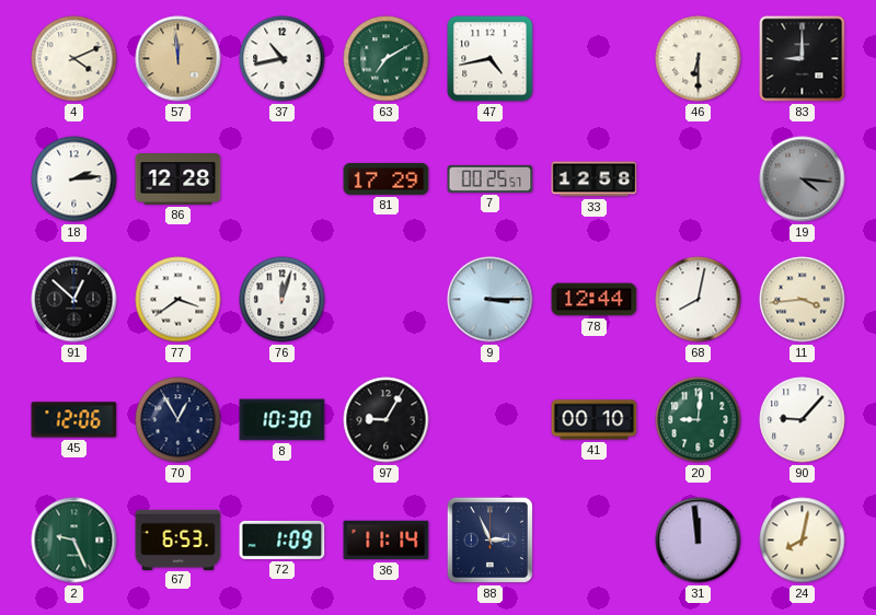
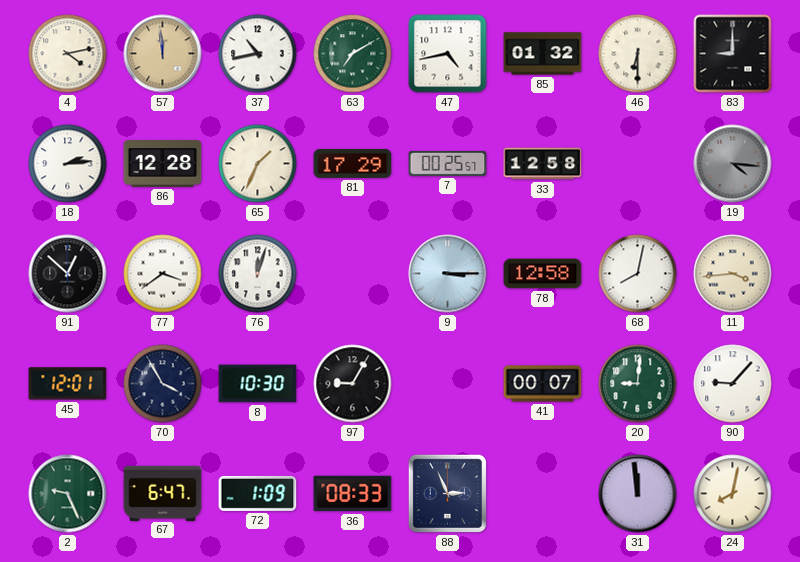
4: 4:11 -> 4:13
85: none -> 01:32
65: none -> 1:34
78: 12:44 -> 12:58
45: 12:06 -> 12:01
70: 12:55 -> 3:55
41: 00:10 -> 00:07
67: 6:53 -> 6:47
36: 11:14 -> 08:33
